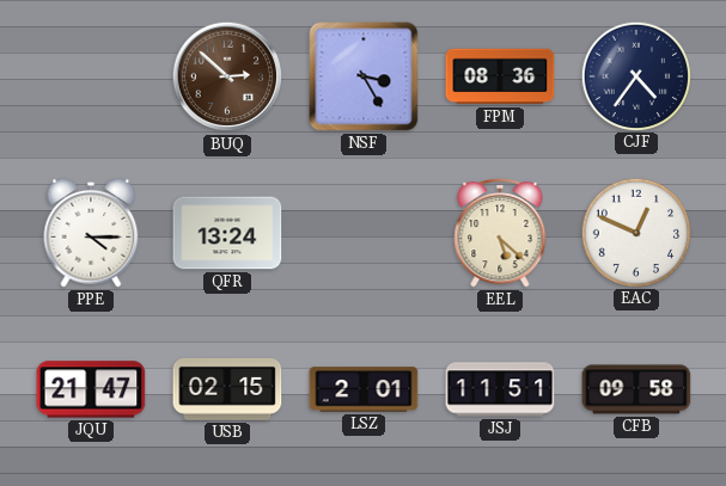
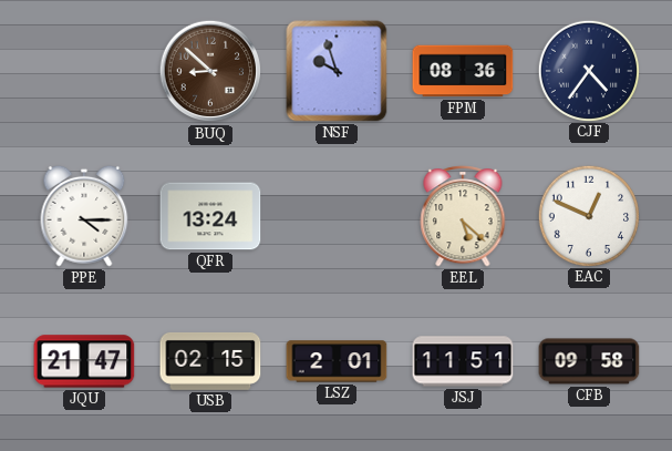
BUQ: 2:52 -> 8:52
NSF: 3:25 -> 9:57
